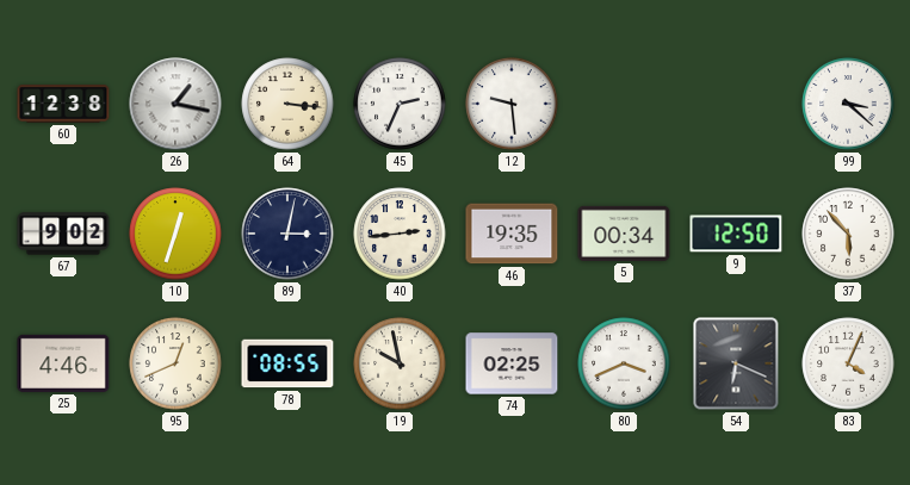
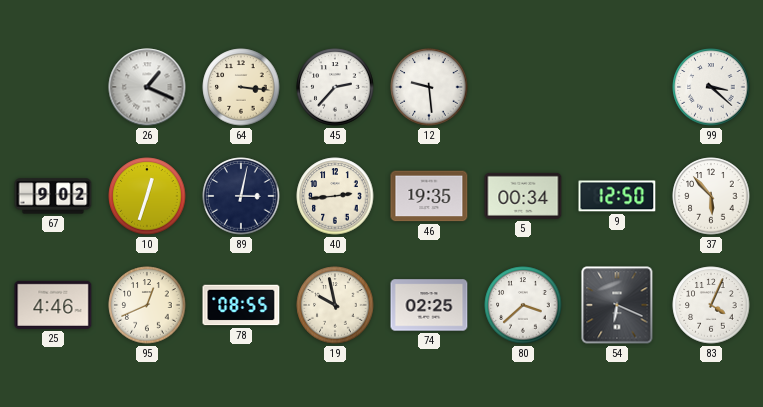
60: 12:38 -> none
26: 1:17 -> 1:19
45: 2:34 -> 2:37
80: 3:41 -> 3:38
